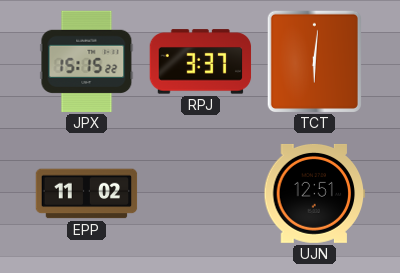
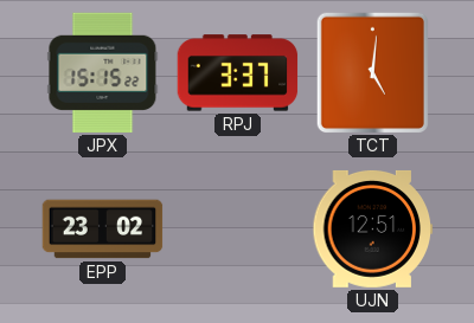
TCT: 6:01 -> 5:01
EPP: 11:02 -> 23:02
